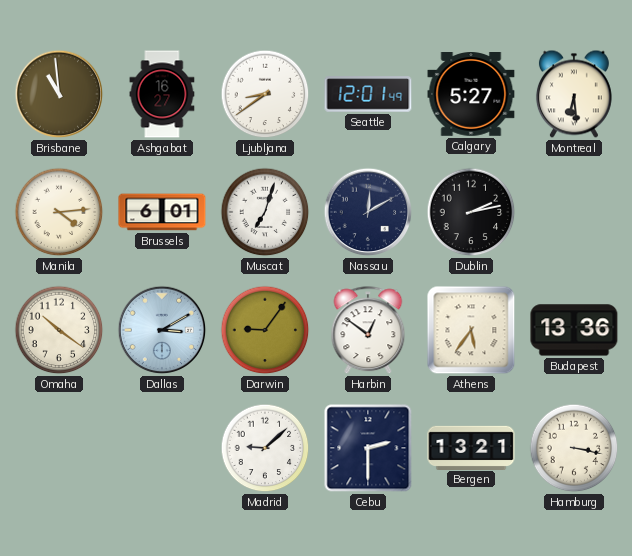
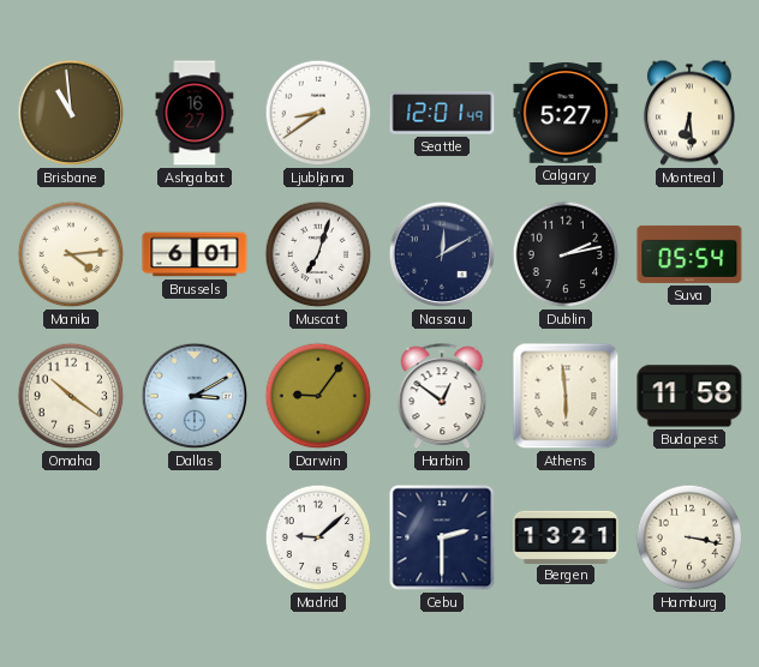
Suva: none -> 05:54
Athens: 5:36 -> 5:59
Budapest: 13:36 -> 11:58
